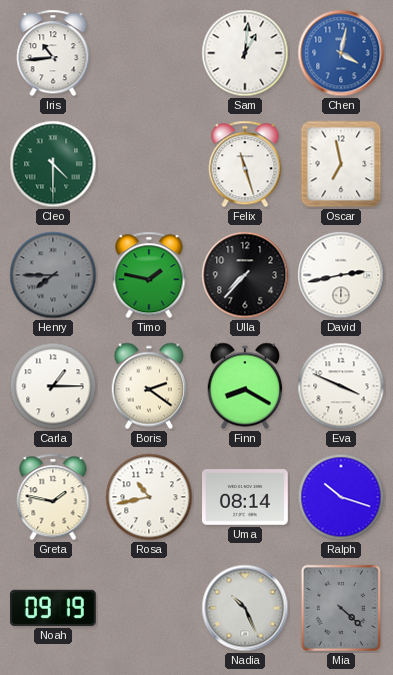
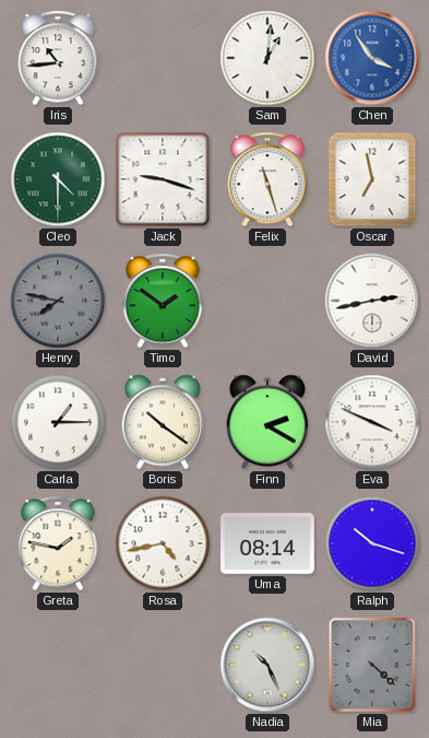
Chen: 4:02 -> 3:54
Jack: none -> 9:18
Henry: 7:45 -> 7:47
Timo: 1:47 -> 1:51
Ulla: 7:37 -> none
Boris: 2:21 -> 10:21
Finn: 8:20 -> 2:20
Rosa: 10:43 -> 4:43
Noah: 09:19 -> none
